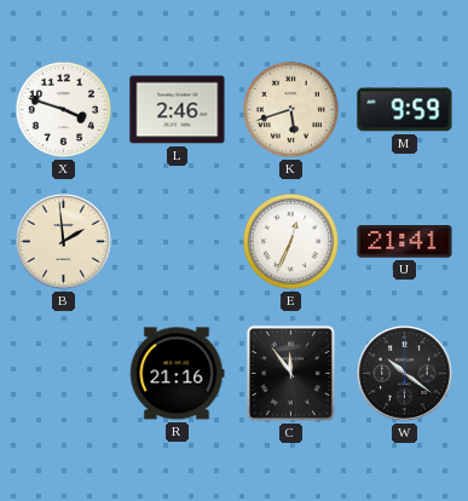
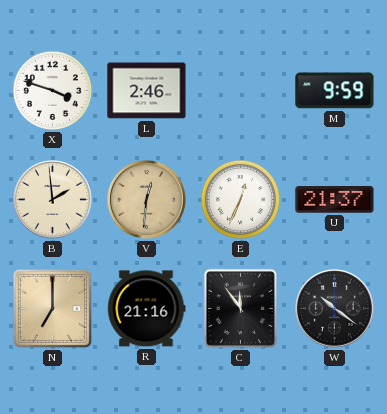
K: 5:42 -> none
V: none -> 12:31
U: 21:41 -> 21:37
N: none -> 7:00
